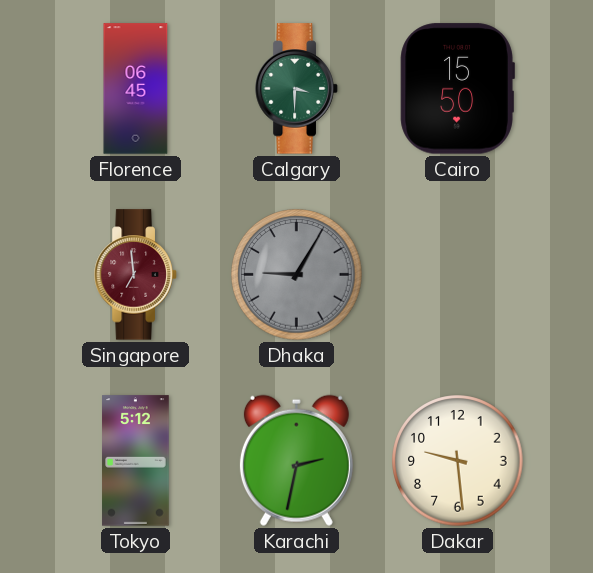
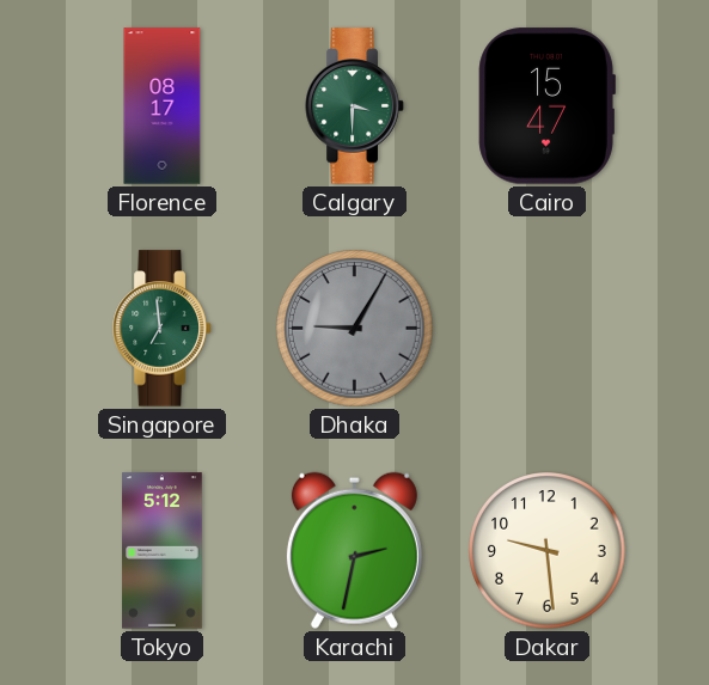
Florence: 06:45 -> 08:17
Cairo: 15:50 -> 15:47
Singapore dial: burgundy -> green
